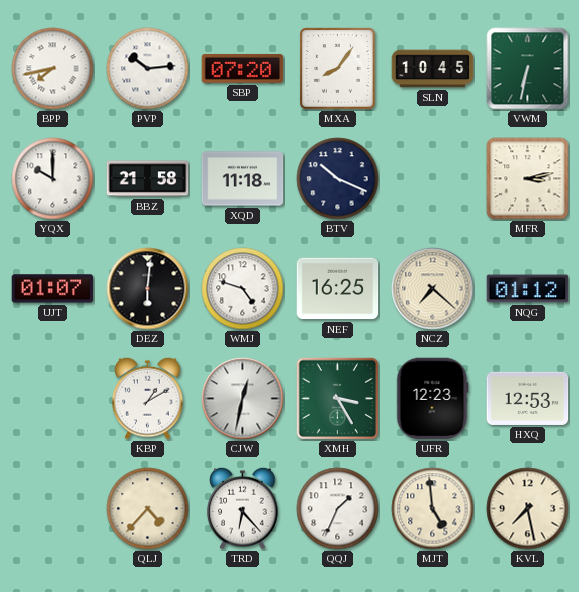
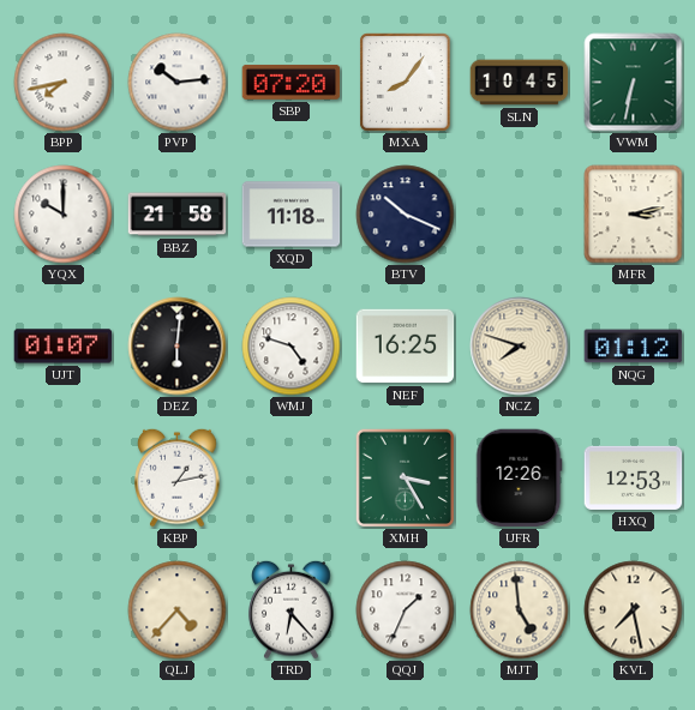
NCZ: 7:22 -> 7:48
KBP: 1:10 -> 1:13
CJW: 12:32 -> none
UFR: 12:23 -> 12:26
